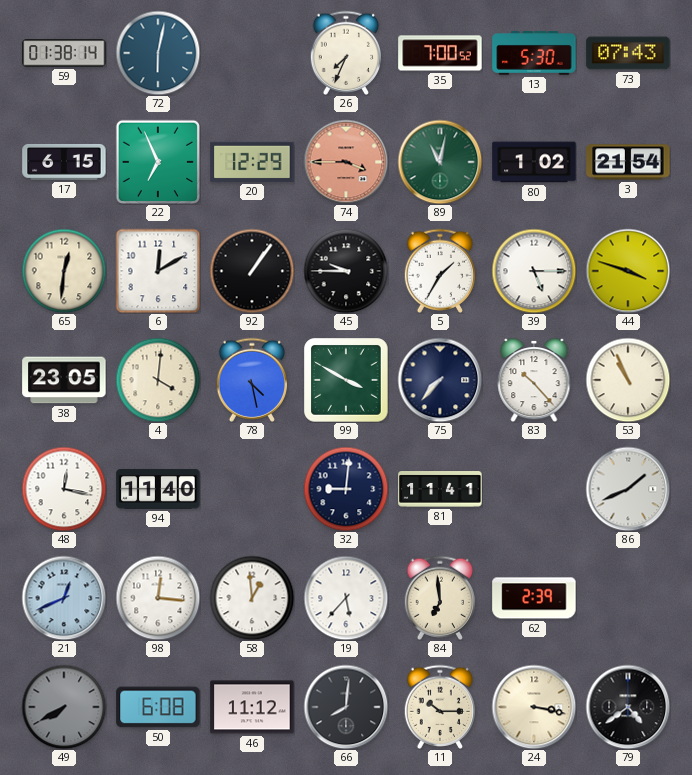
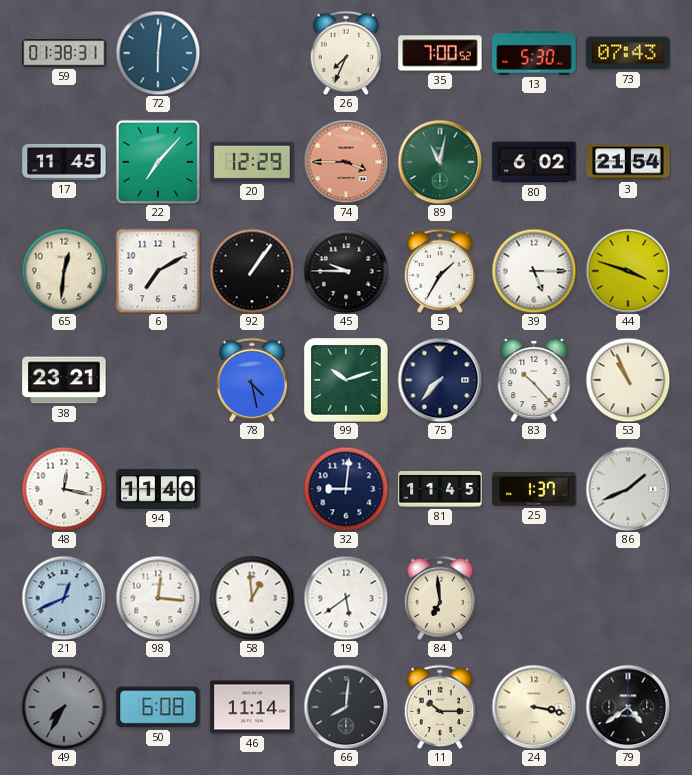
59: 01:38:14 -> 01:38:31
72: 6:02 -> 6:01
17: 6:15 -> 11:45
22: 6:56 -> 7:07
80: 1:02 -> 6:02
6: 12:10 -> 7:10
38: 23:05 -> 23:21
4: 4:01 -> none
99: 3:50 -> 10:12
81: 11:41 -> 11:45
25: none -> 1:37
19: 5:37 -> 5:39
62: 2:39 -> none
49: 7:40 -> 7:35
46: 11:12 -> 11:14
